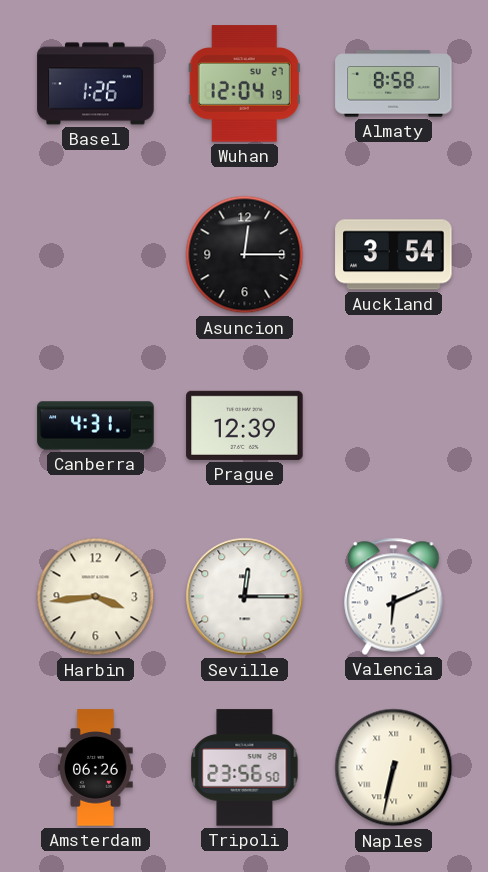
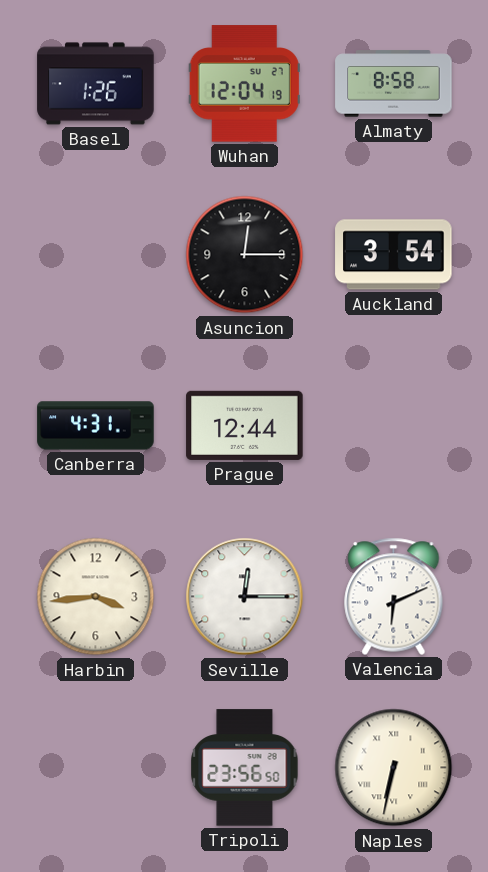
Prague: 12:39 -> 12:44
Amsterdam: 06:26 -> none
